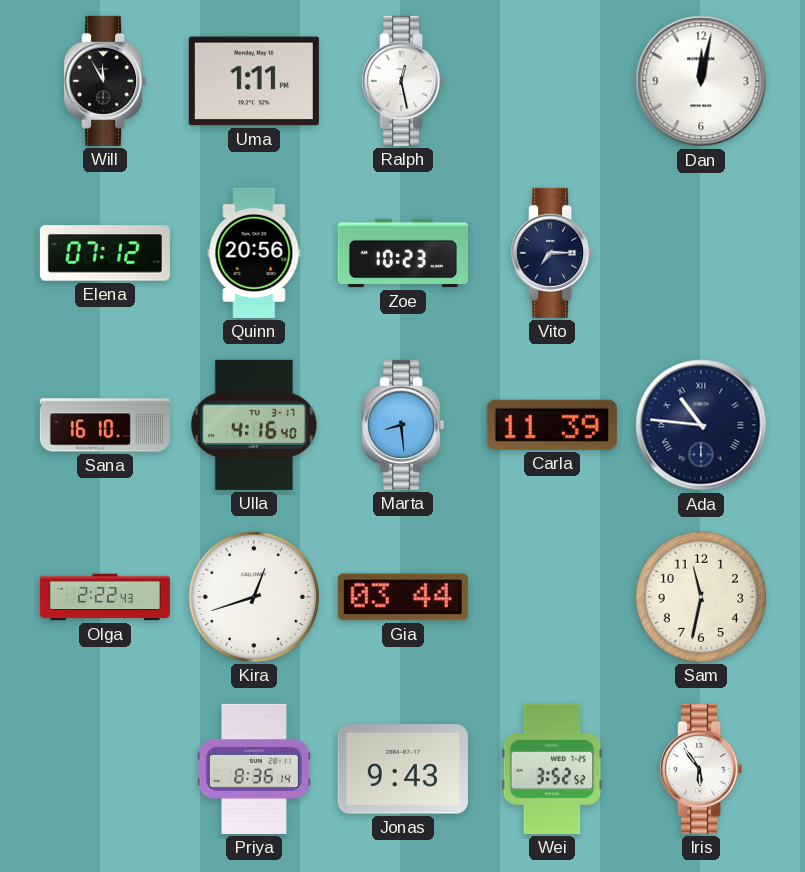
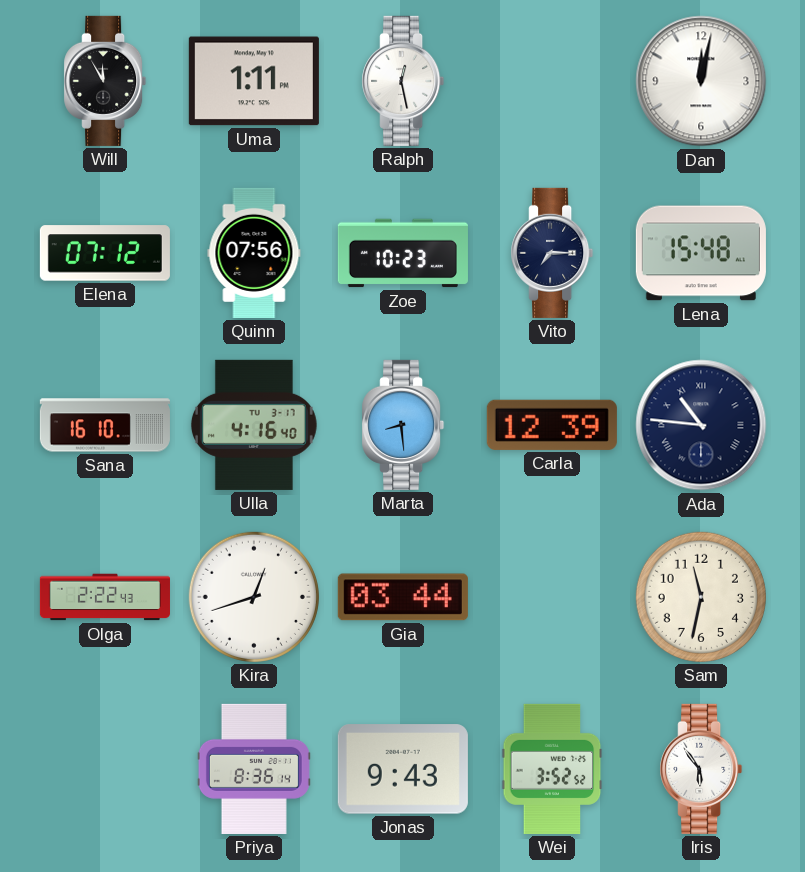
Quinn: 20:56 -> 07:56
Lena: none -> 15:48
Carla: 11:39 -> 12:39
